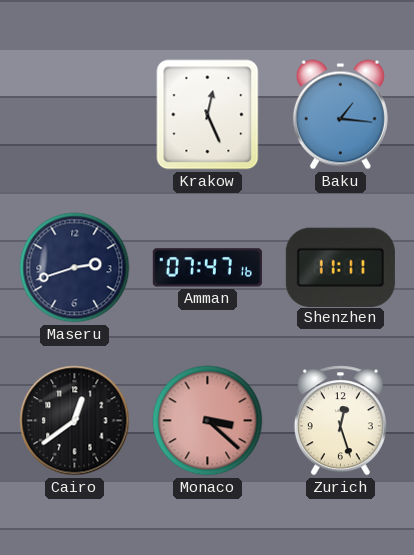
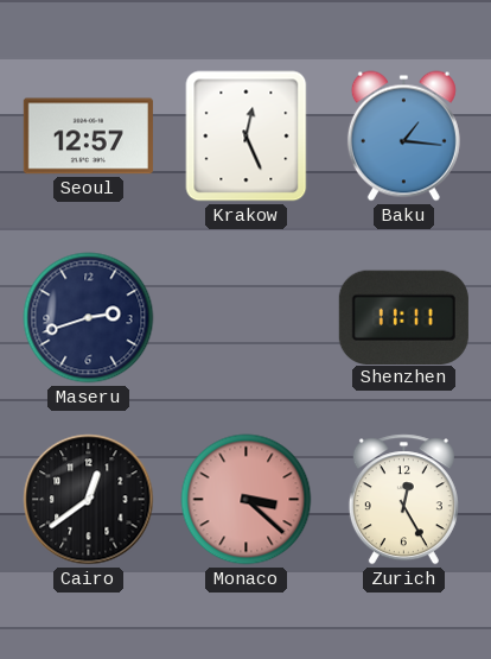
Seoul: none -> 12:57
Amman: 07:47 -> none
Zurich: 12:27 -> 12:25
